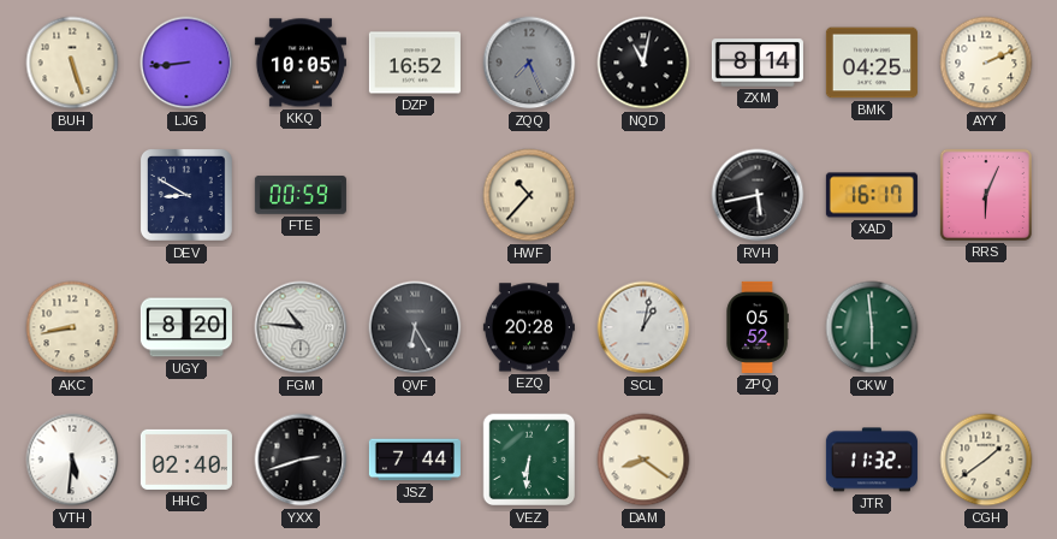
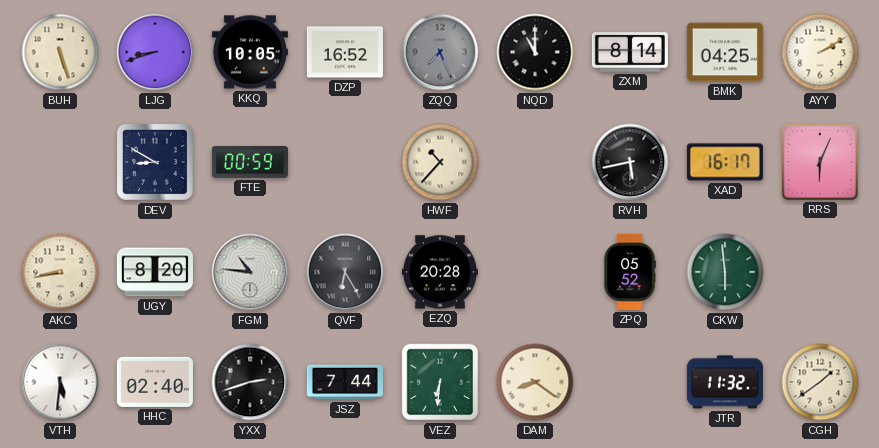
LJG: 8:44 -> 8:42
NQD: 11:02 -> 11:00
AYY: 2:11 -> 2:10
SCL: 1:02 -> none
